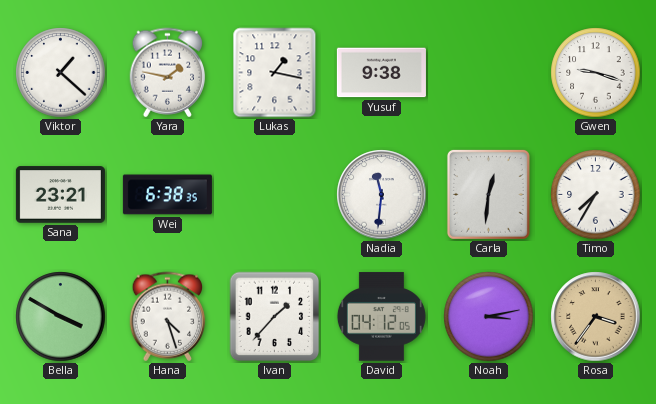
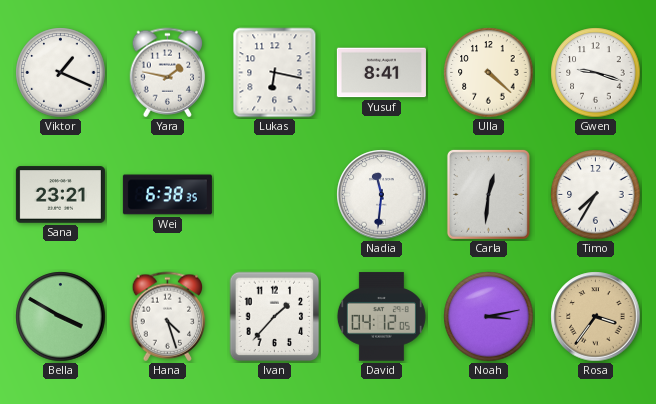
Viktor: 1:22 -> 1:19
Lukas: 1:17 -> 6:17
Yusuf: 9:38 -> 8:41
Ulla: none -> 4:22
